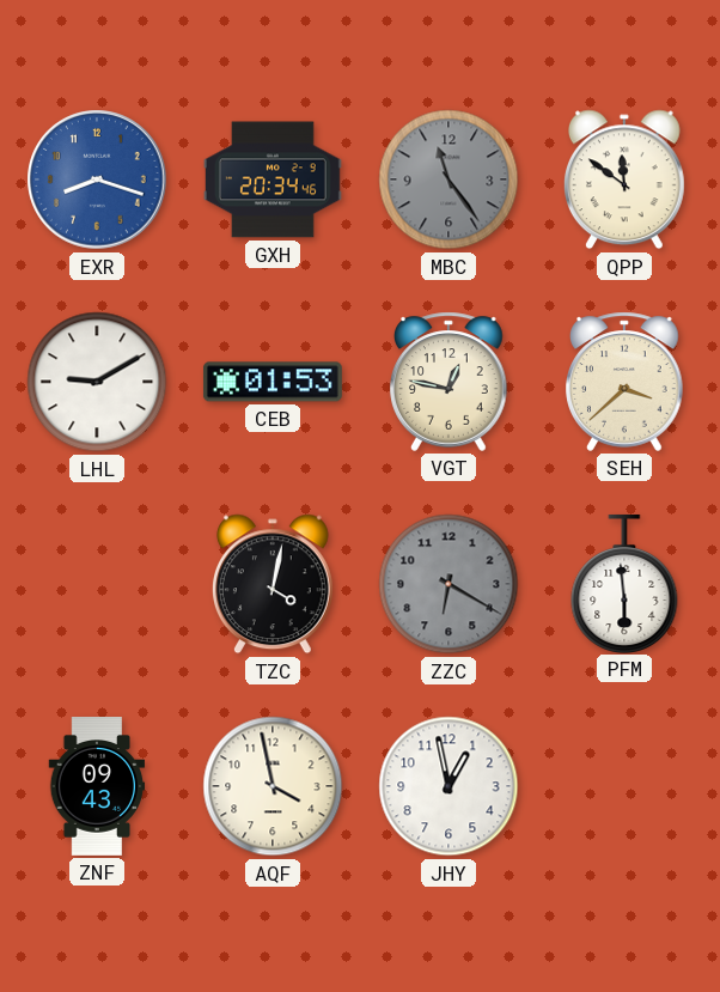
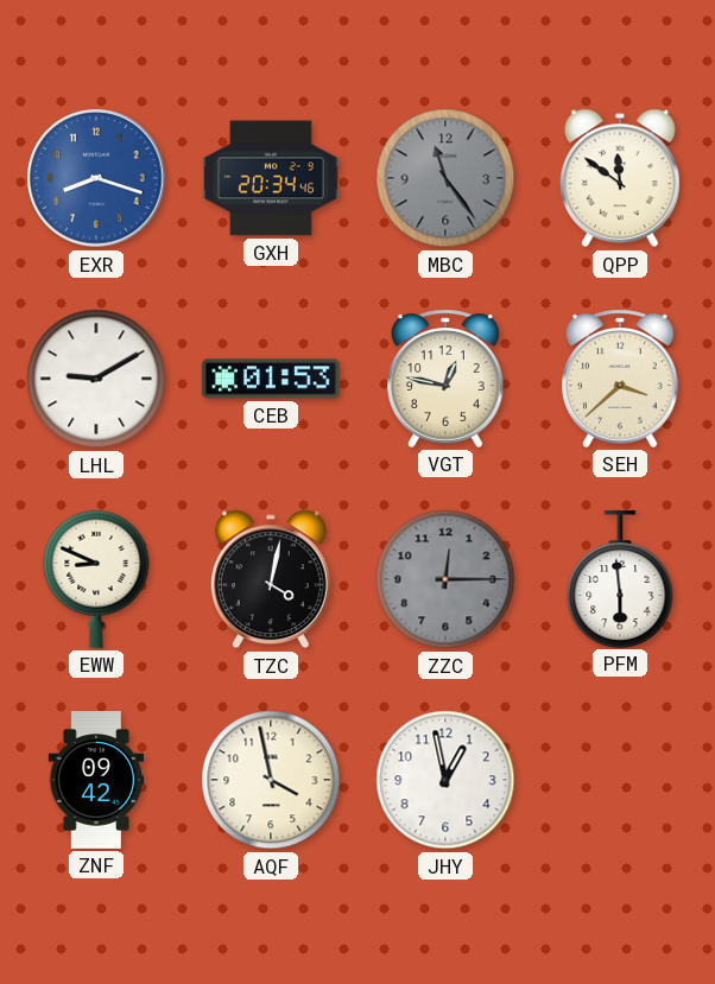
EWW: none -> 8:49
ZZC: 6:20 -> 12:15
ZNF: 09:43 -> 09:42
